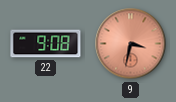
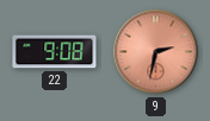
9: 3:32 -> 2:32
